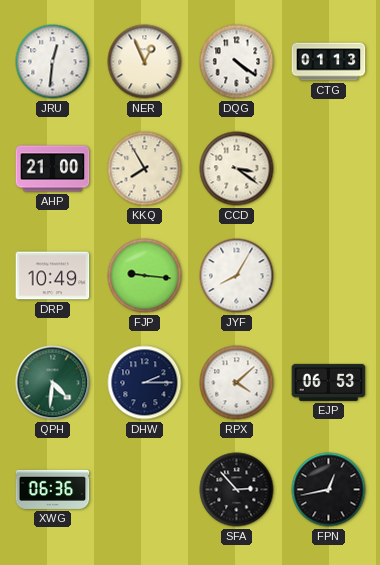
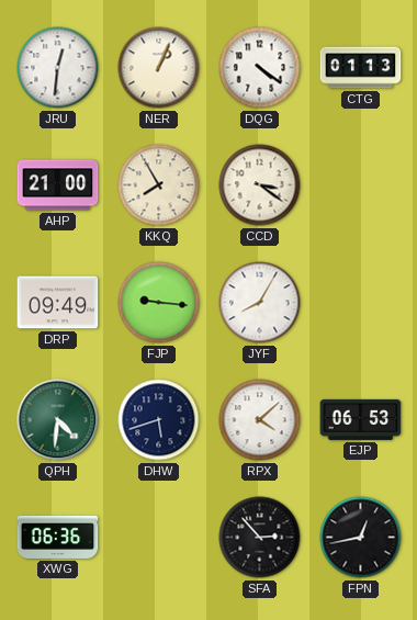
NER: 12:56 -> 1:04
DRP: 10:49 -> 09:49
DHW: 2:15 -> 5:42
